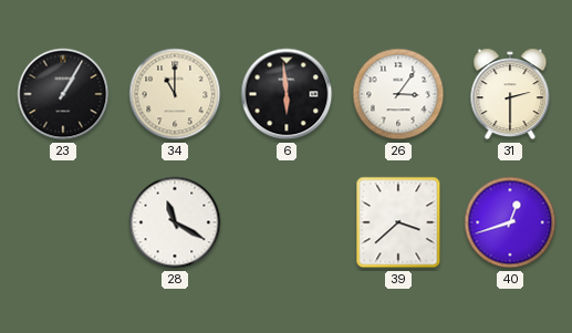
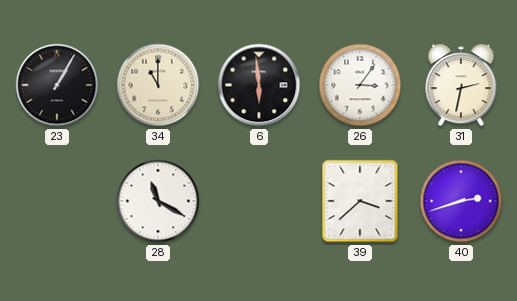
31: 2:30 -> 2:32
40: 12:42 -> 2:42
